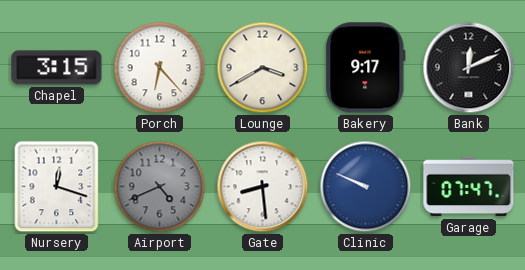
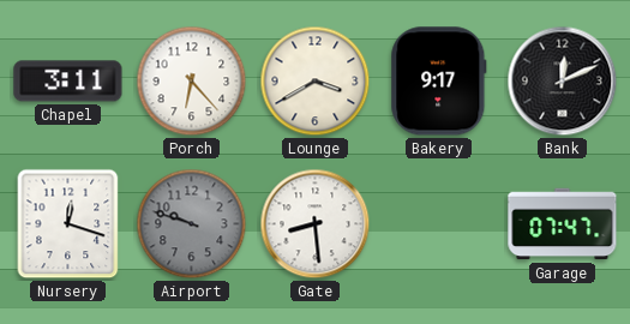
Chapel: 3:15 -> 3:11
Airport: 4:41 -> 9:48
Clinic: 9:49 -> none
